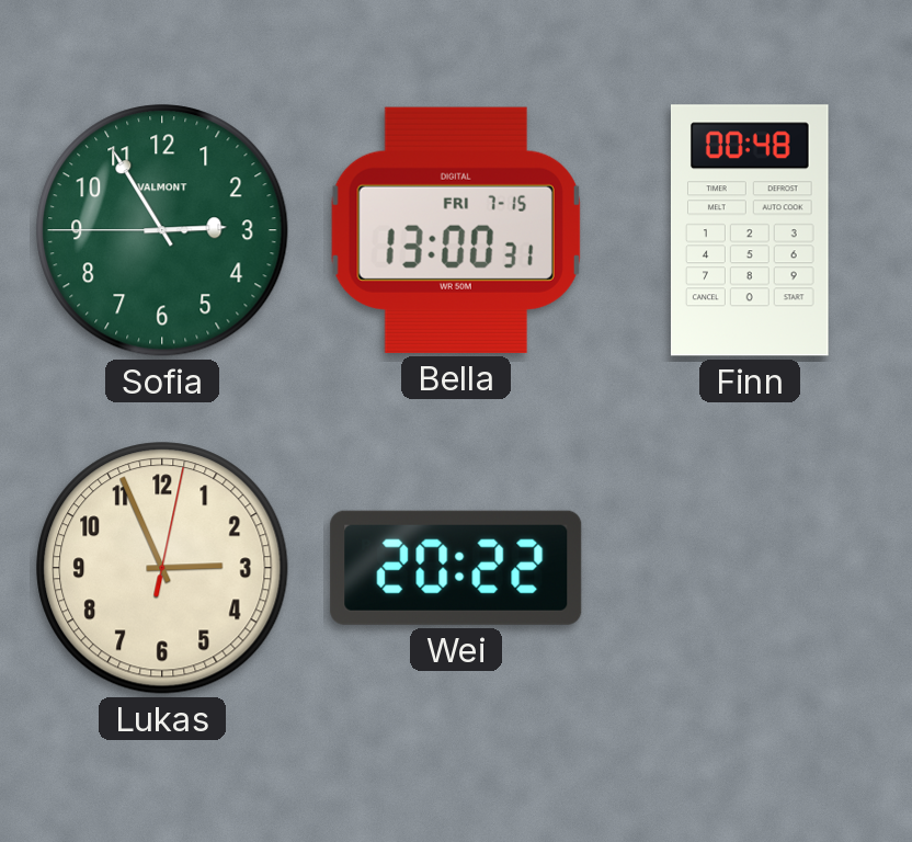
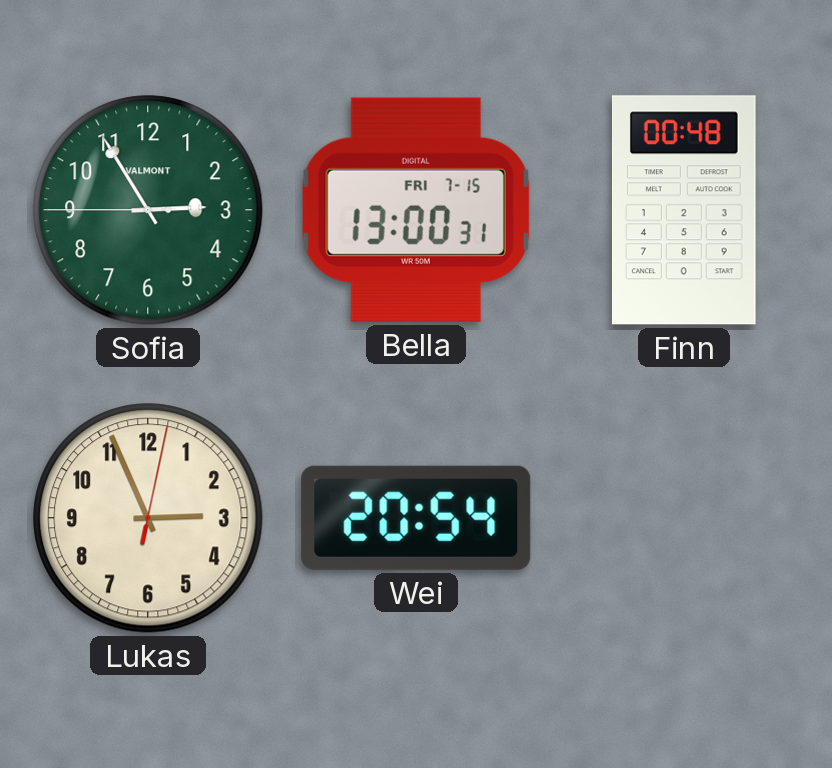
Wei: 20:22 -> 20:54
